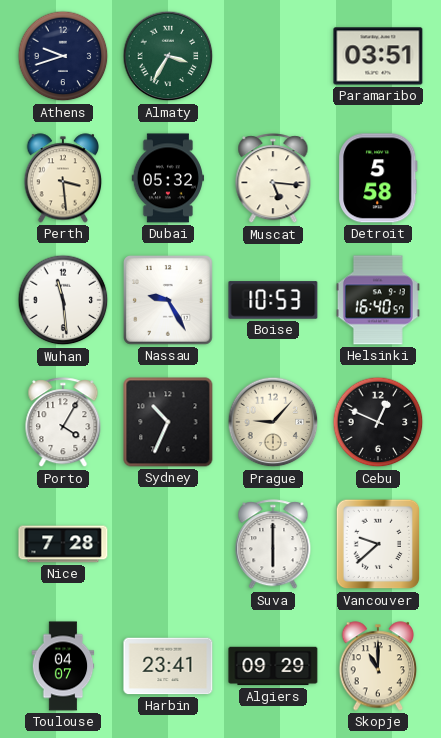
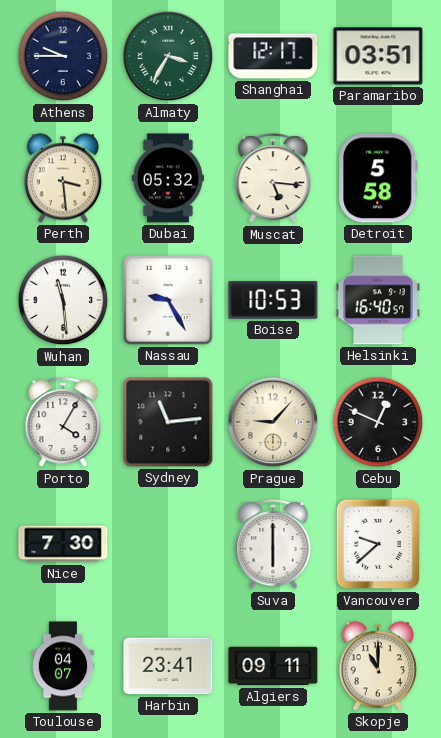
Athens: 9:42 -> 9:45
Shanghai: none -> 12:17
Sydney: 10:34 -> 11:14
Nice: 7:28 -> 7:30
Algiers: 09:29 -> 09:11
